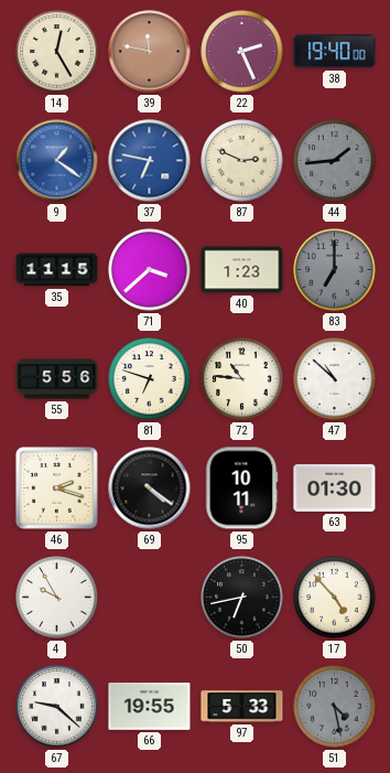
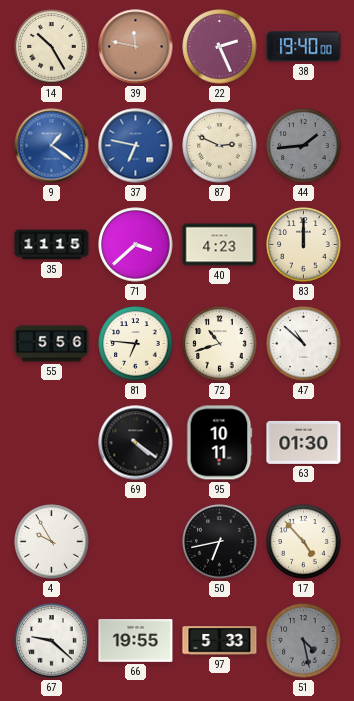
14: 12:25 -> 10:25
40: 1:23 -> 4:23
83: 7:00 -> 12:00
83 dial: grey -> cream
81: 6:48 -> 6:46
72: 10:46 -> 10:42
46: 2:18 -> none
